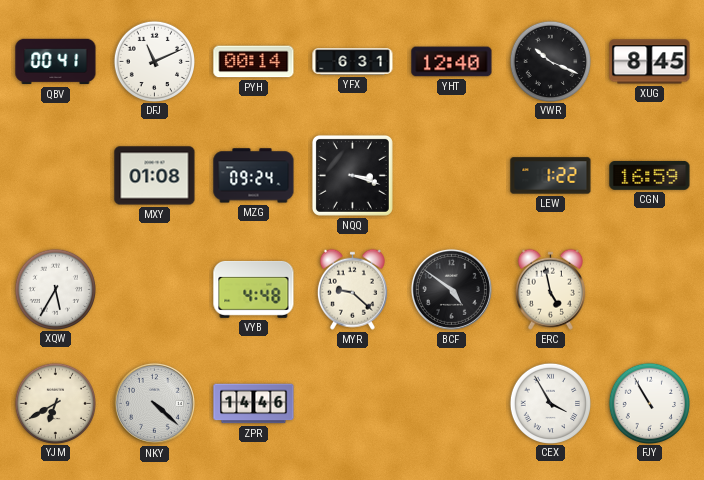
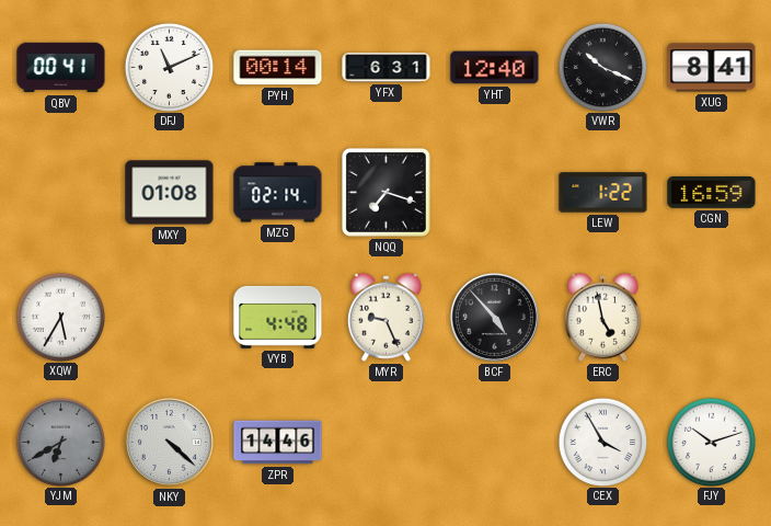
XUG: 8:45 -> 8:41
MZG: 09:24 -> 02:14
NQQ: 3:18 -> 7:18
MYR: 9:22 -> 9:26
BCF: 4:51 -> 4:53
YJM dial: cream -> grey
FJY: 10:55 -> 10:12
